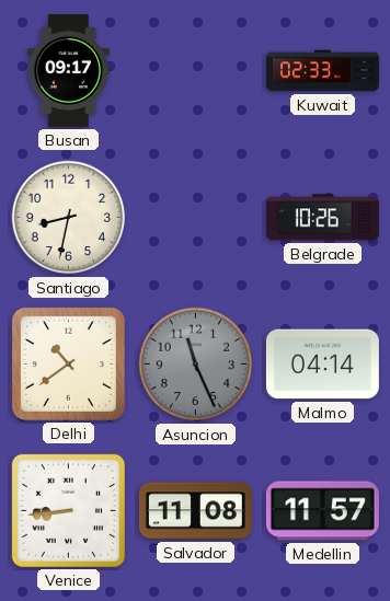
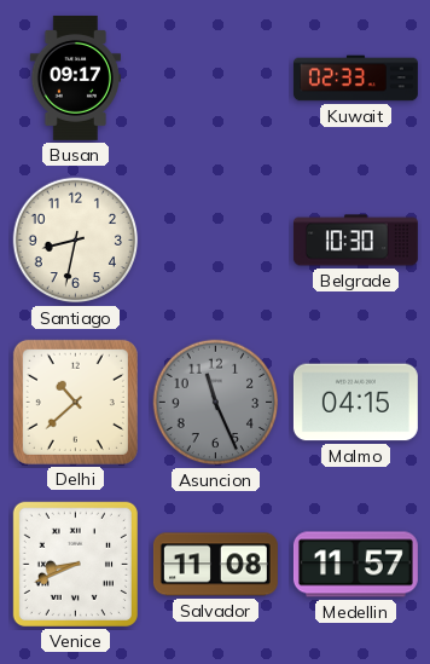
Belgrade: 10:26 -> 10:30
Delhi: 10:39 -> 10:38
Malmo: 04:14 -> 04:15
Venice: 8:44 -> 8:41
